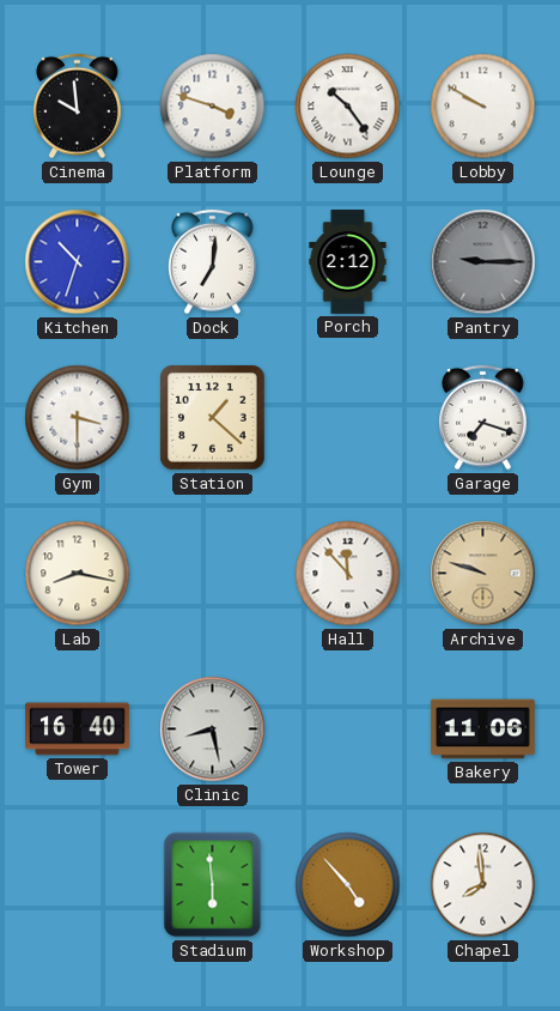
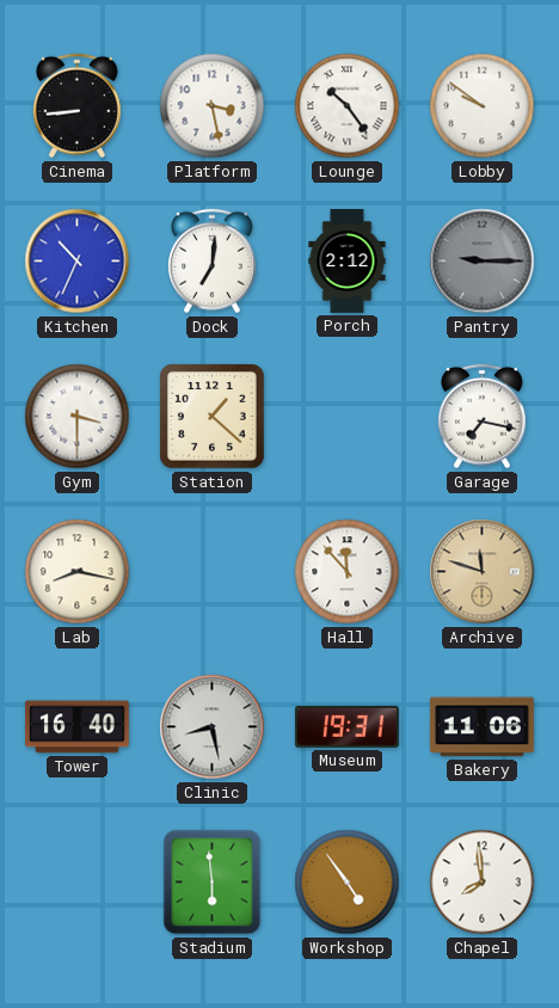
Cinema: 9:59 -> 8:44
Platform: 3:48 -> 3:28
Lobby: 9:50 -> 9:51
Kitchen: 10:33 -> 10:34
Garage: 7:18 -> 7:17
Archive: 9:48 -> 11:48
Museum: none -> 19:31
Workshop: 4:53 -> 4:54
